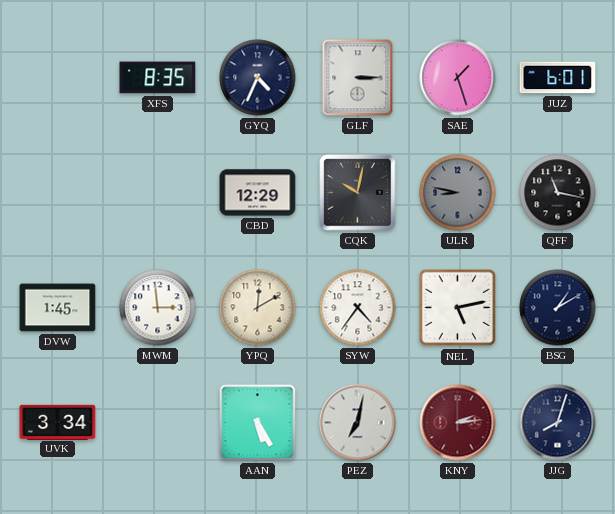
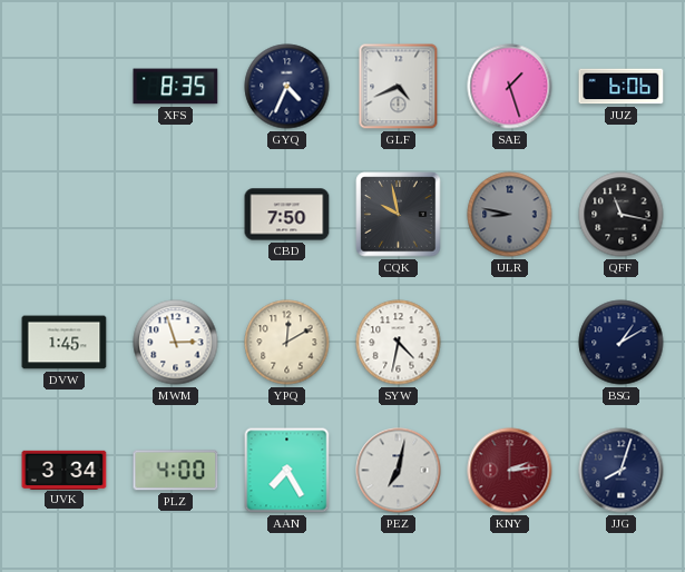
GLF: 3:15 -> 4:41
JUZ: 6:01 -> 6:06
CBD: 12:29 -> 7:50
CQK: 10:02 -> 9:58
MWM: 2:59 -> 2:57
SYW: 4:36 -> 4:32
NEL: 5:13 -> none
PLZ: none -> 4:00
AAN: 5:25 -> 7:25
